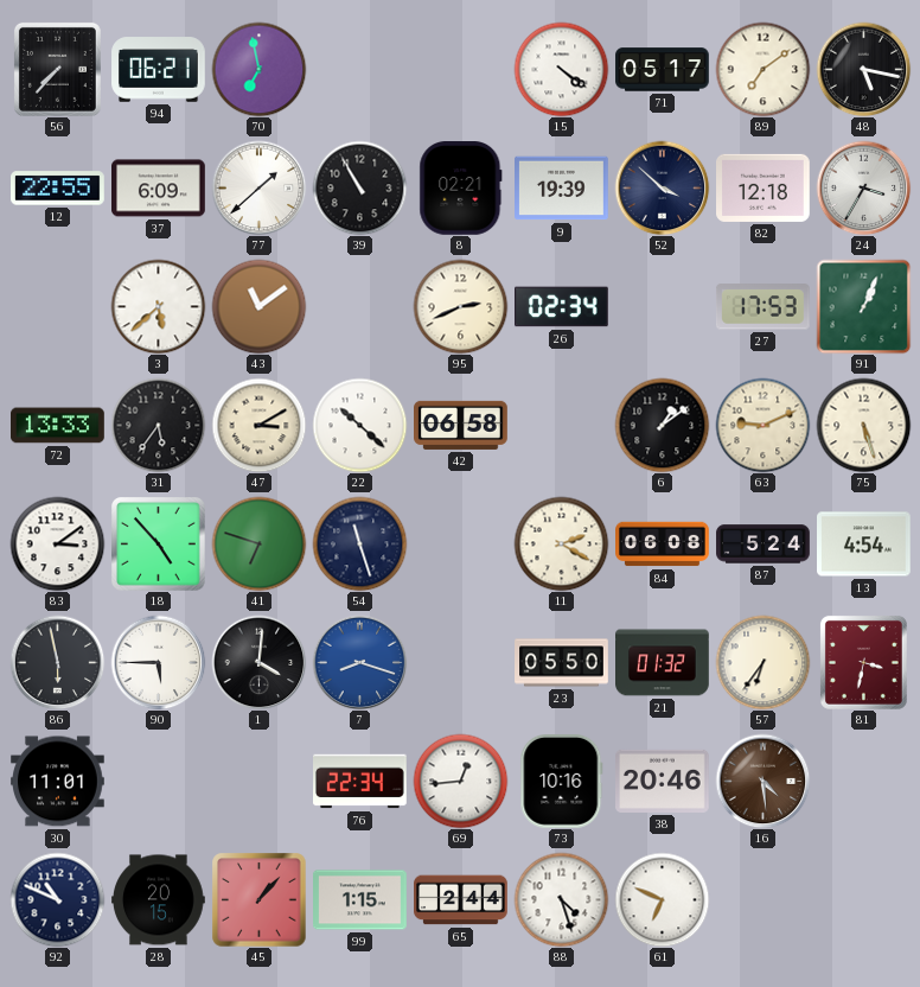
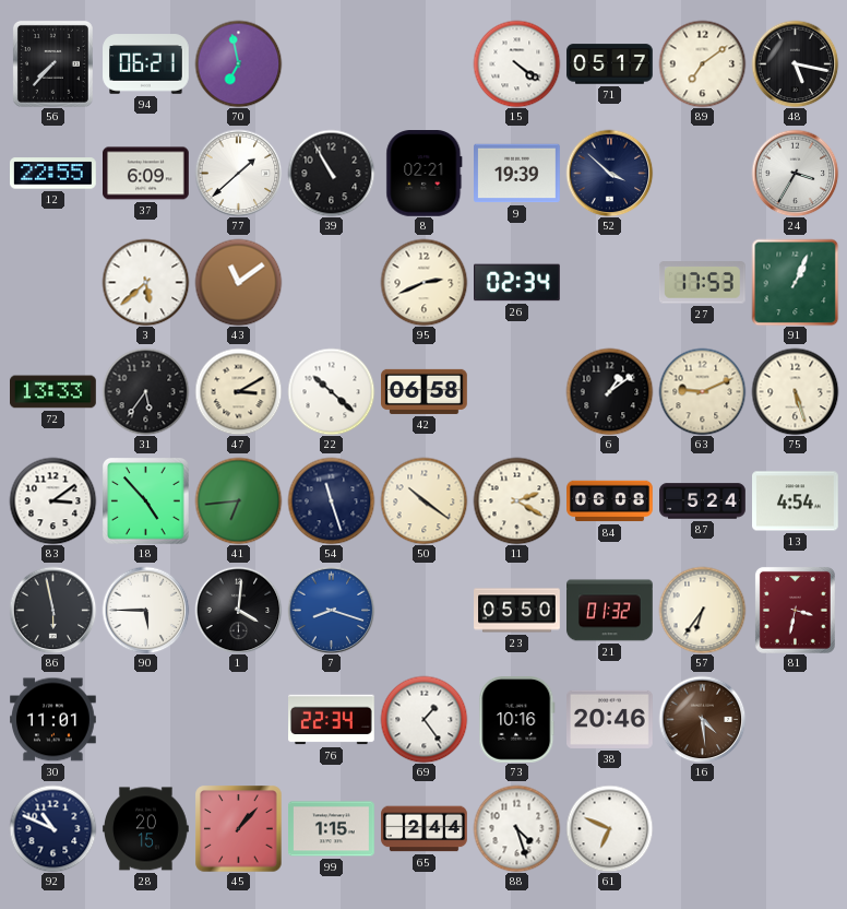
82: 12:18 -> none
41: 6:48 -> 6:44
50: none -> 10:21
69: 12:44 -> 1:24
